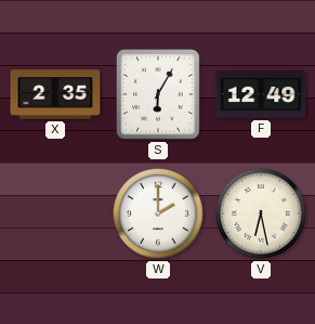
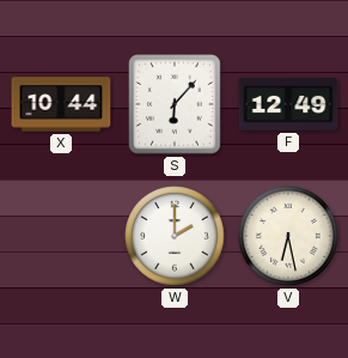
X: 2:35 -> 10:44
S: 6:05 -> 6:07
